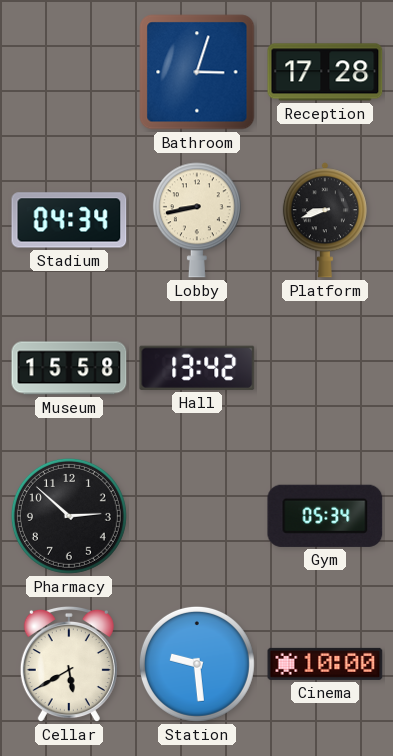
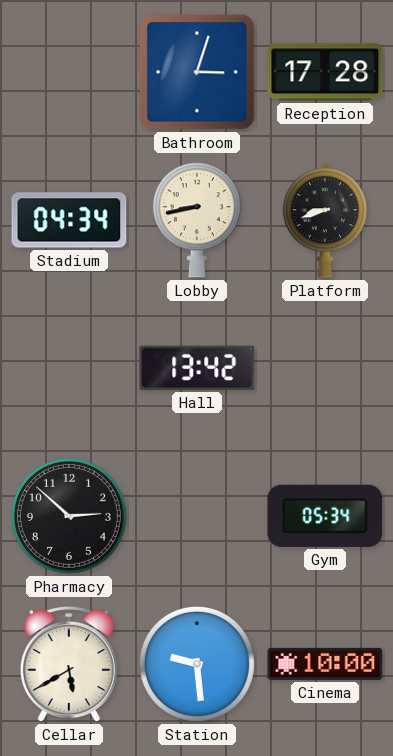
Museum: 15:58 -> none
